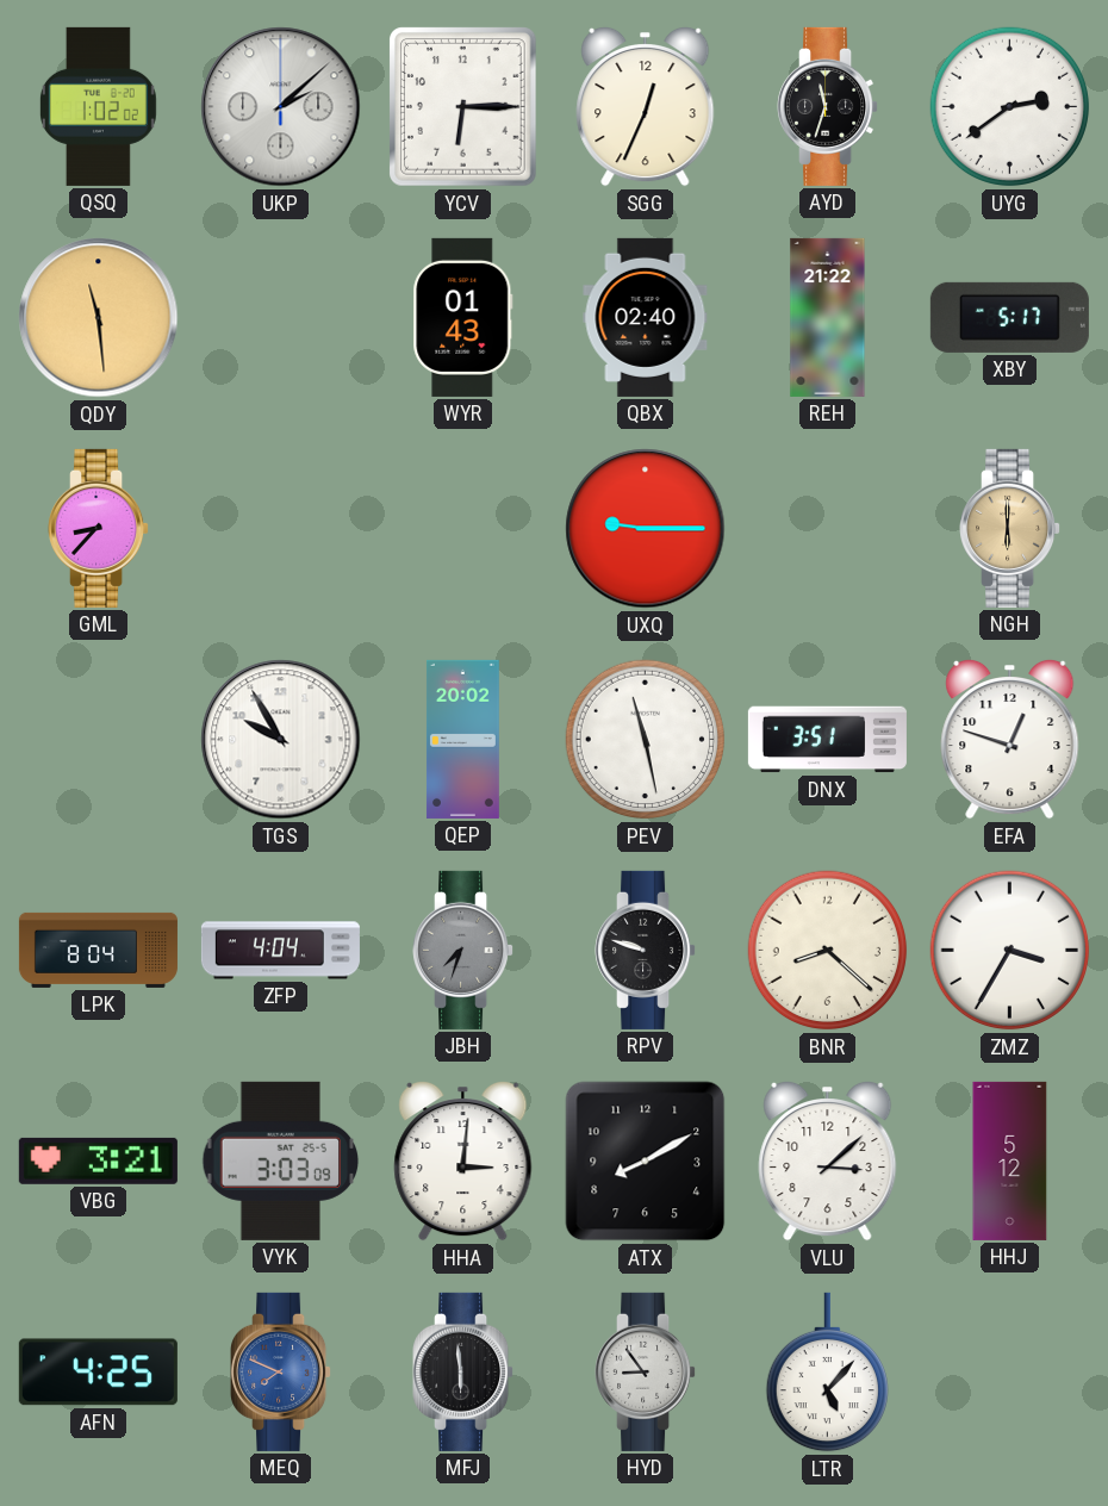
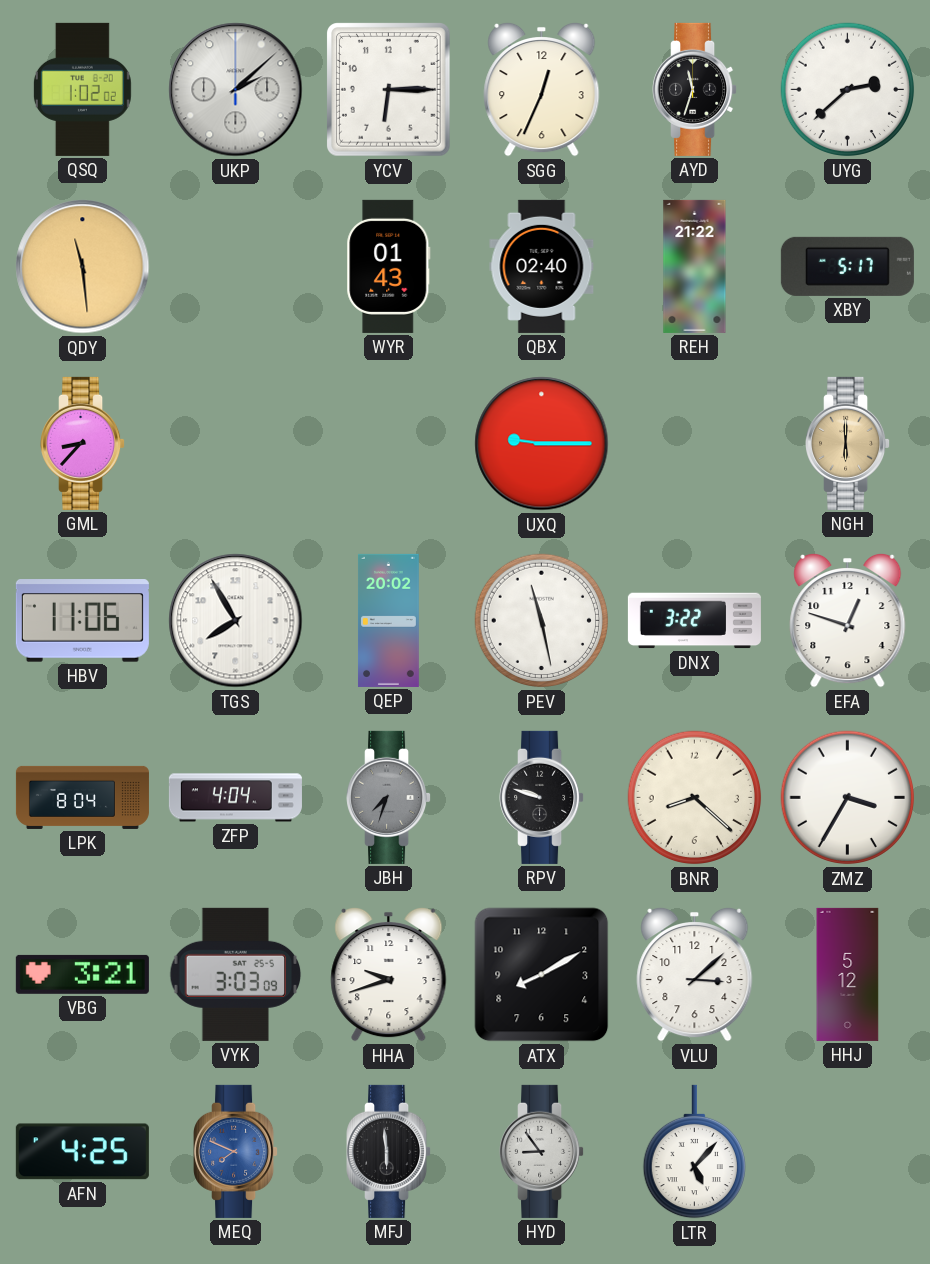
UYG: 2:39 -> 2:38
HBV: none -> 11:06
TGS: 9:55 -> 7:55
DNX: 3:51 -> 3:22
HHA: 3:01 -> 9:42
